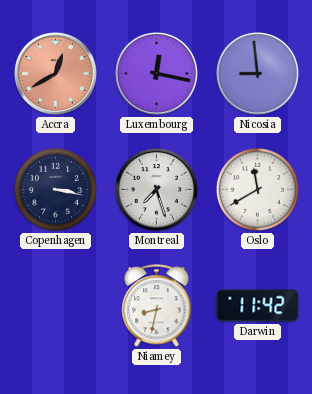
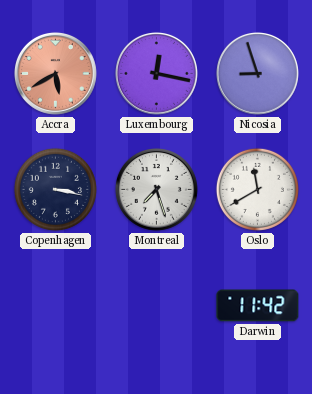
Accra: 12:40 -> 5:40
Nicosia: 8:59 -> 8:57
Niamey: 8:32 -> none
